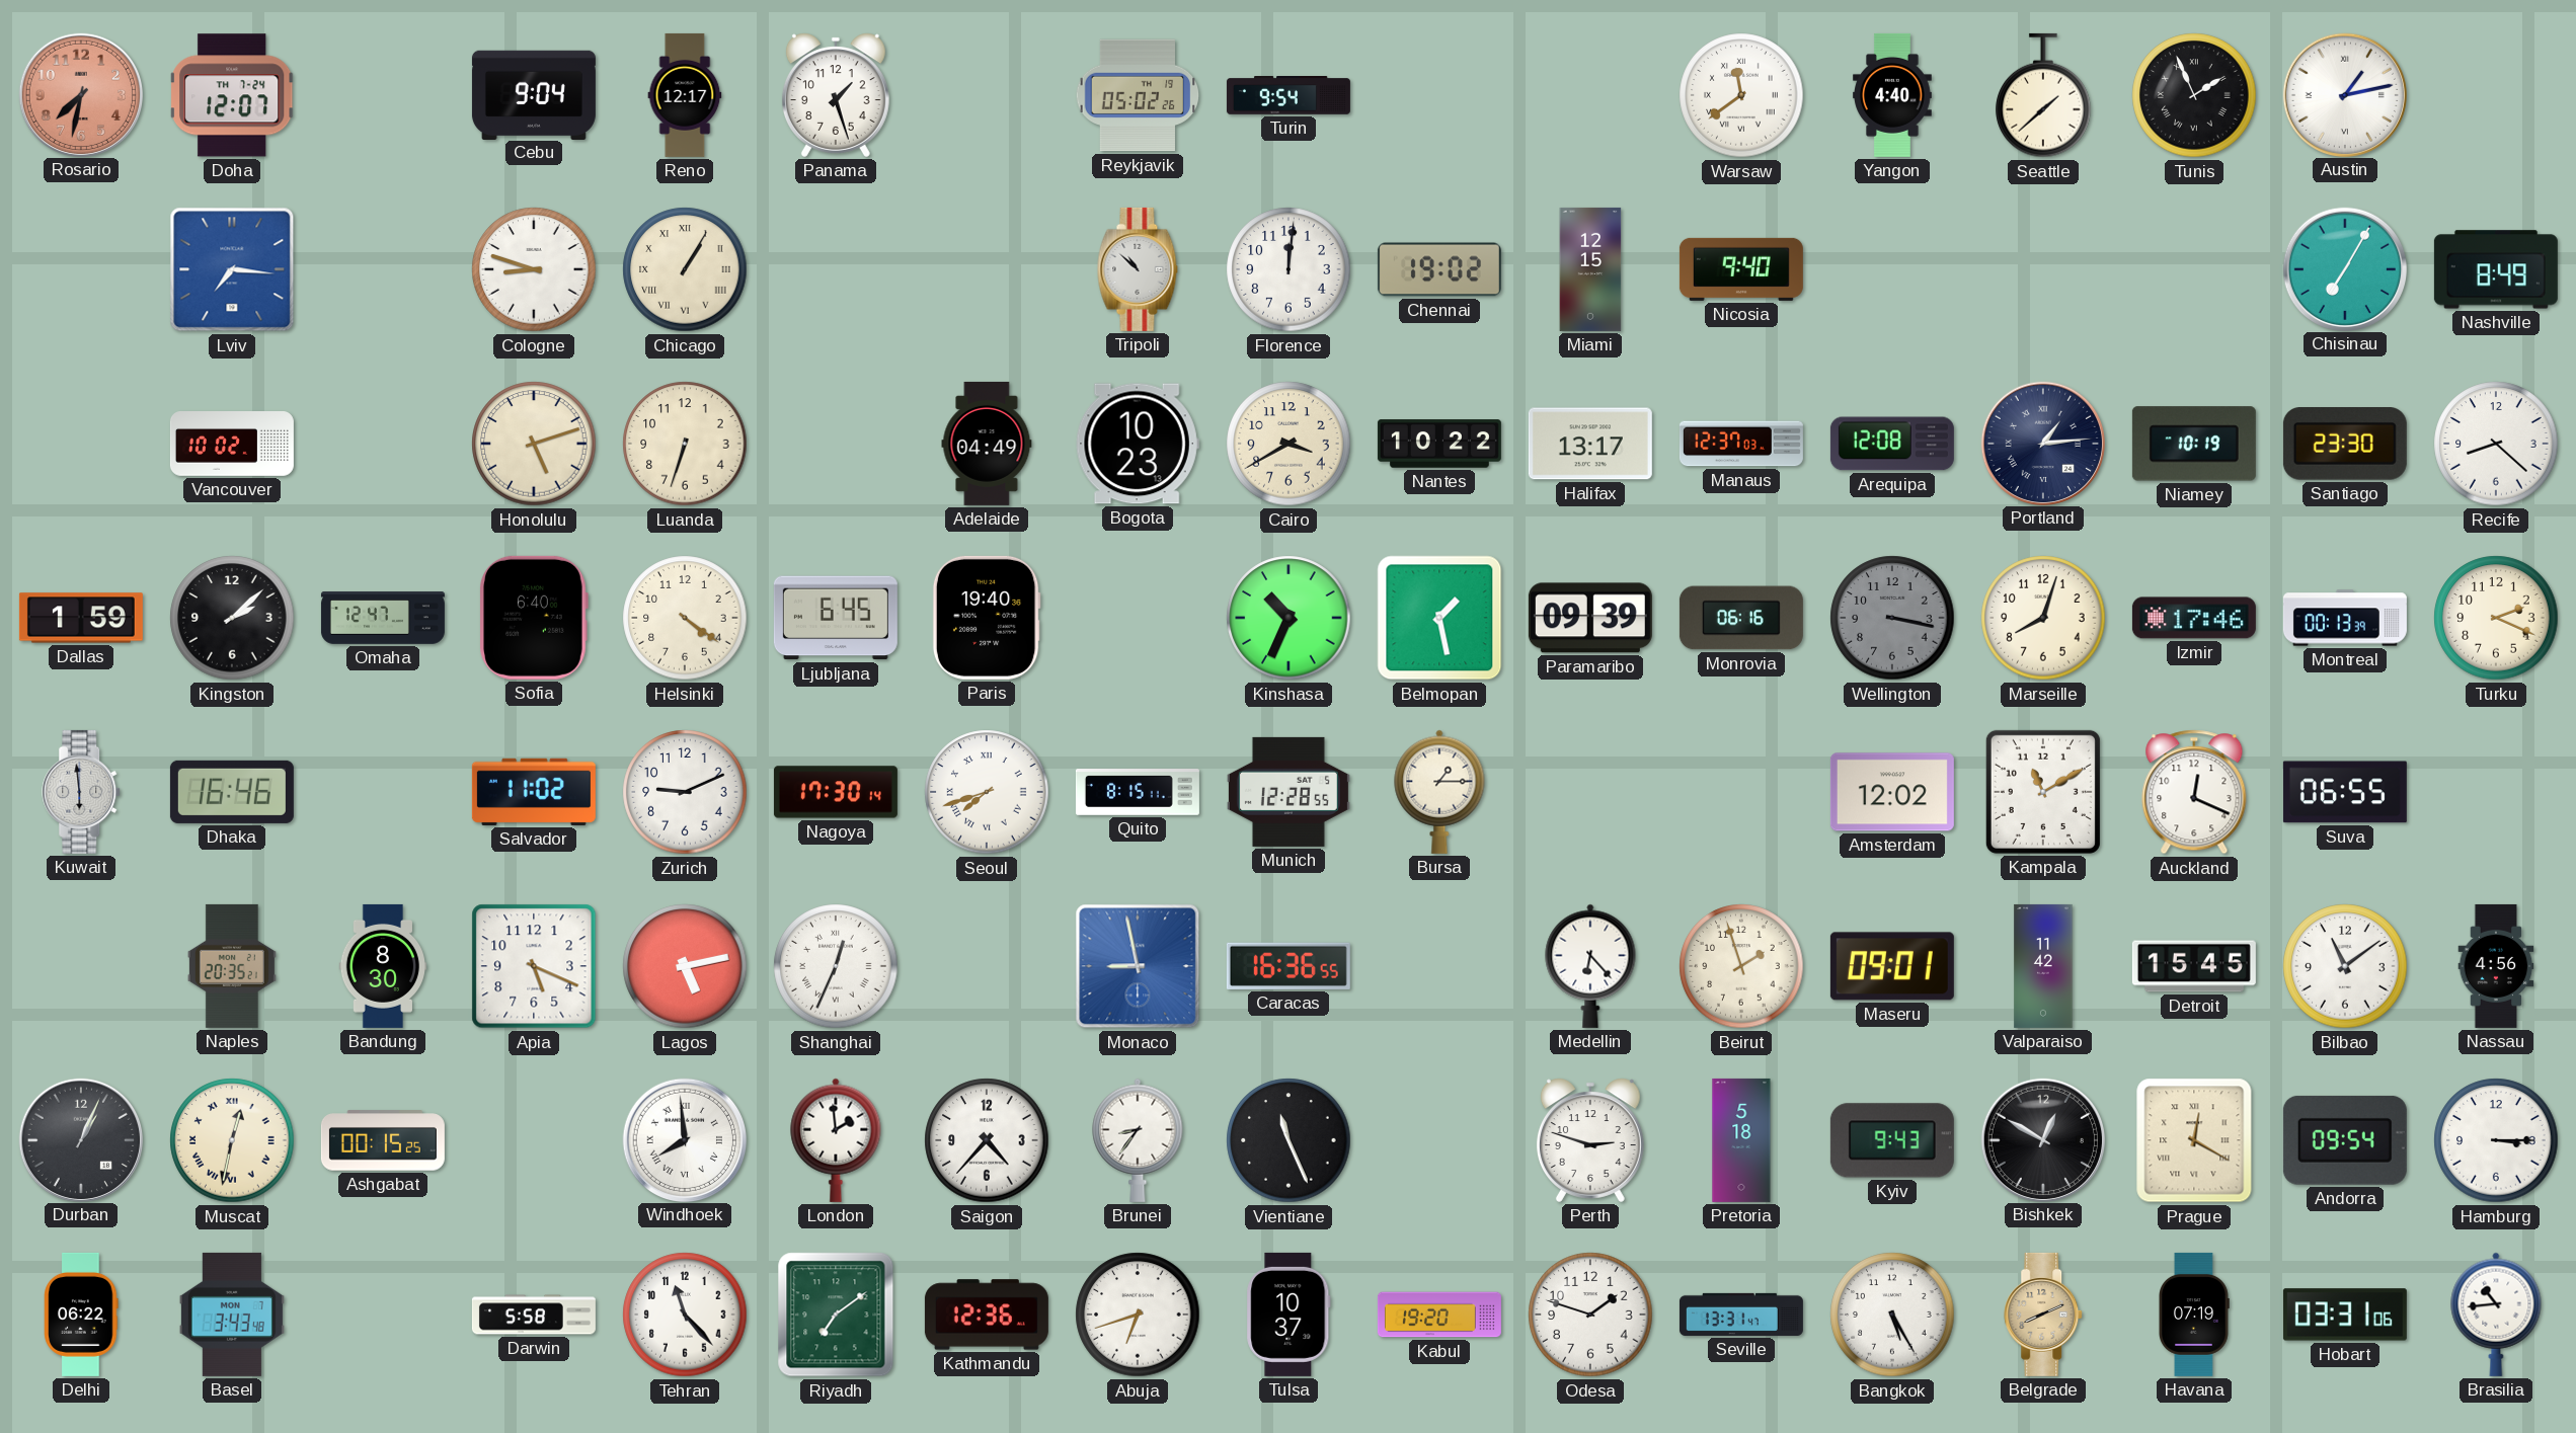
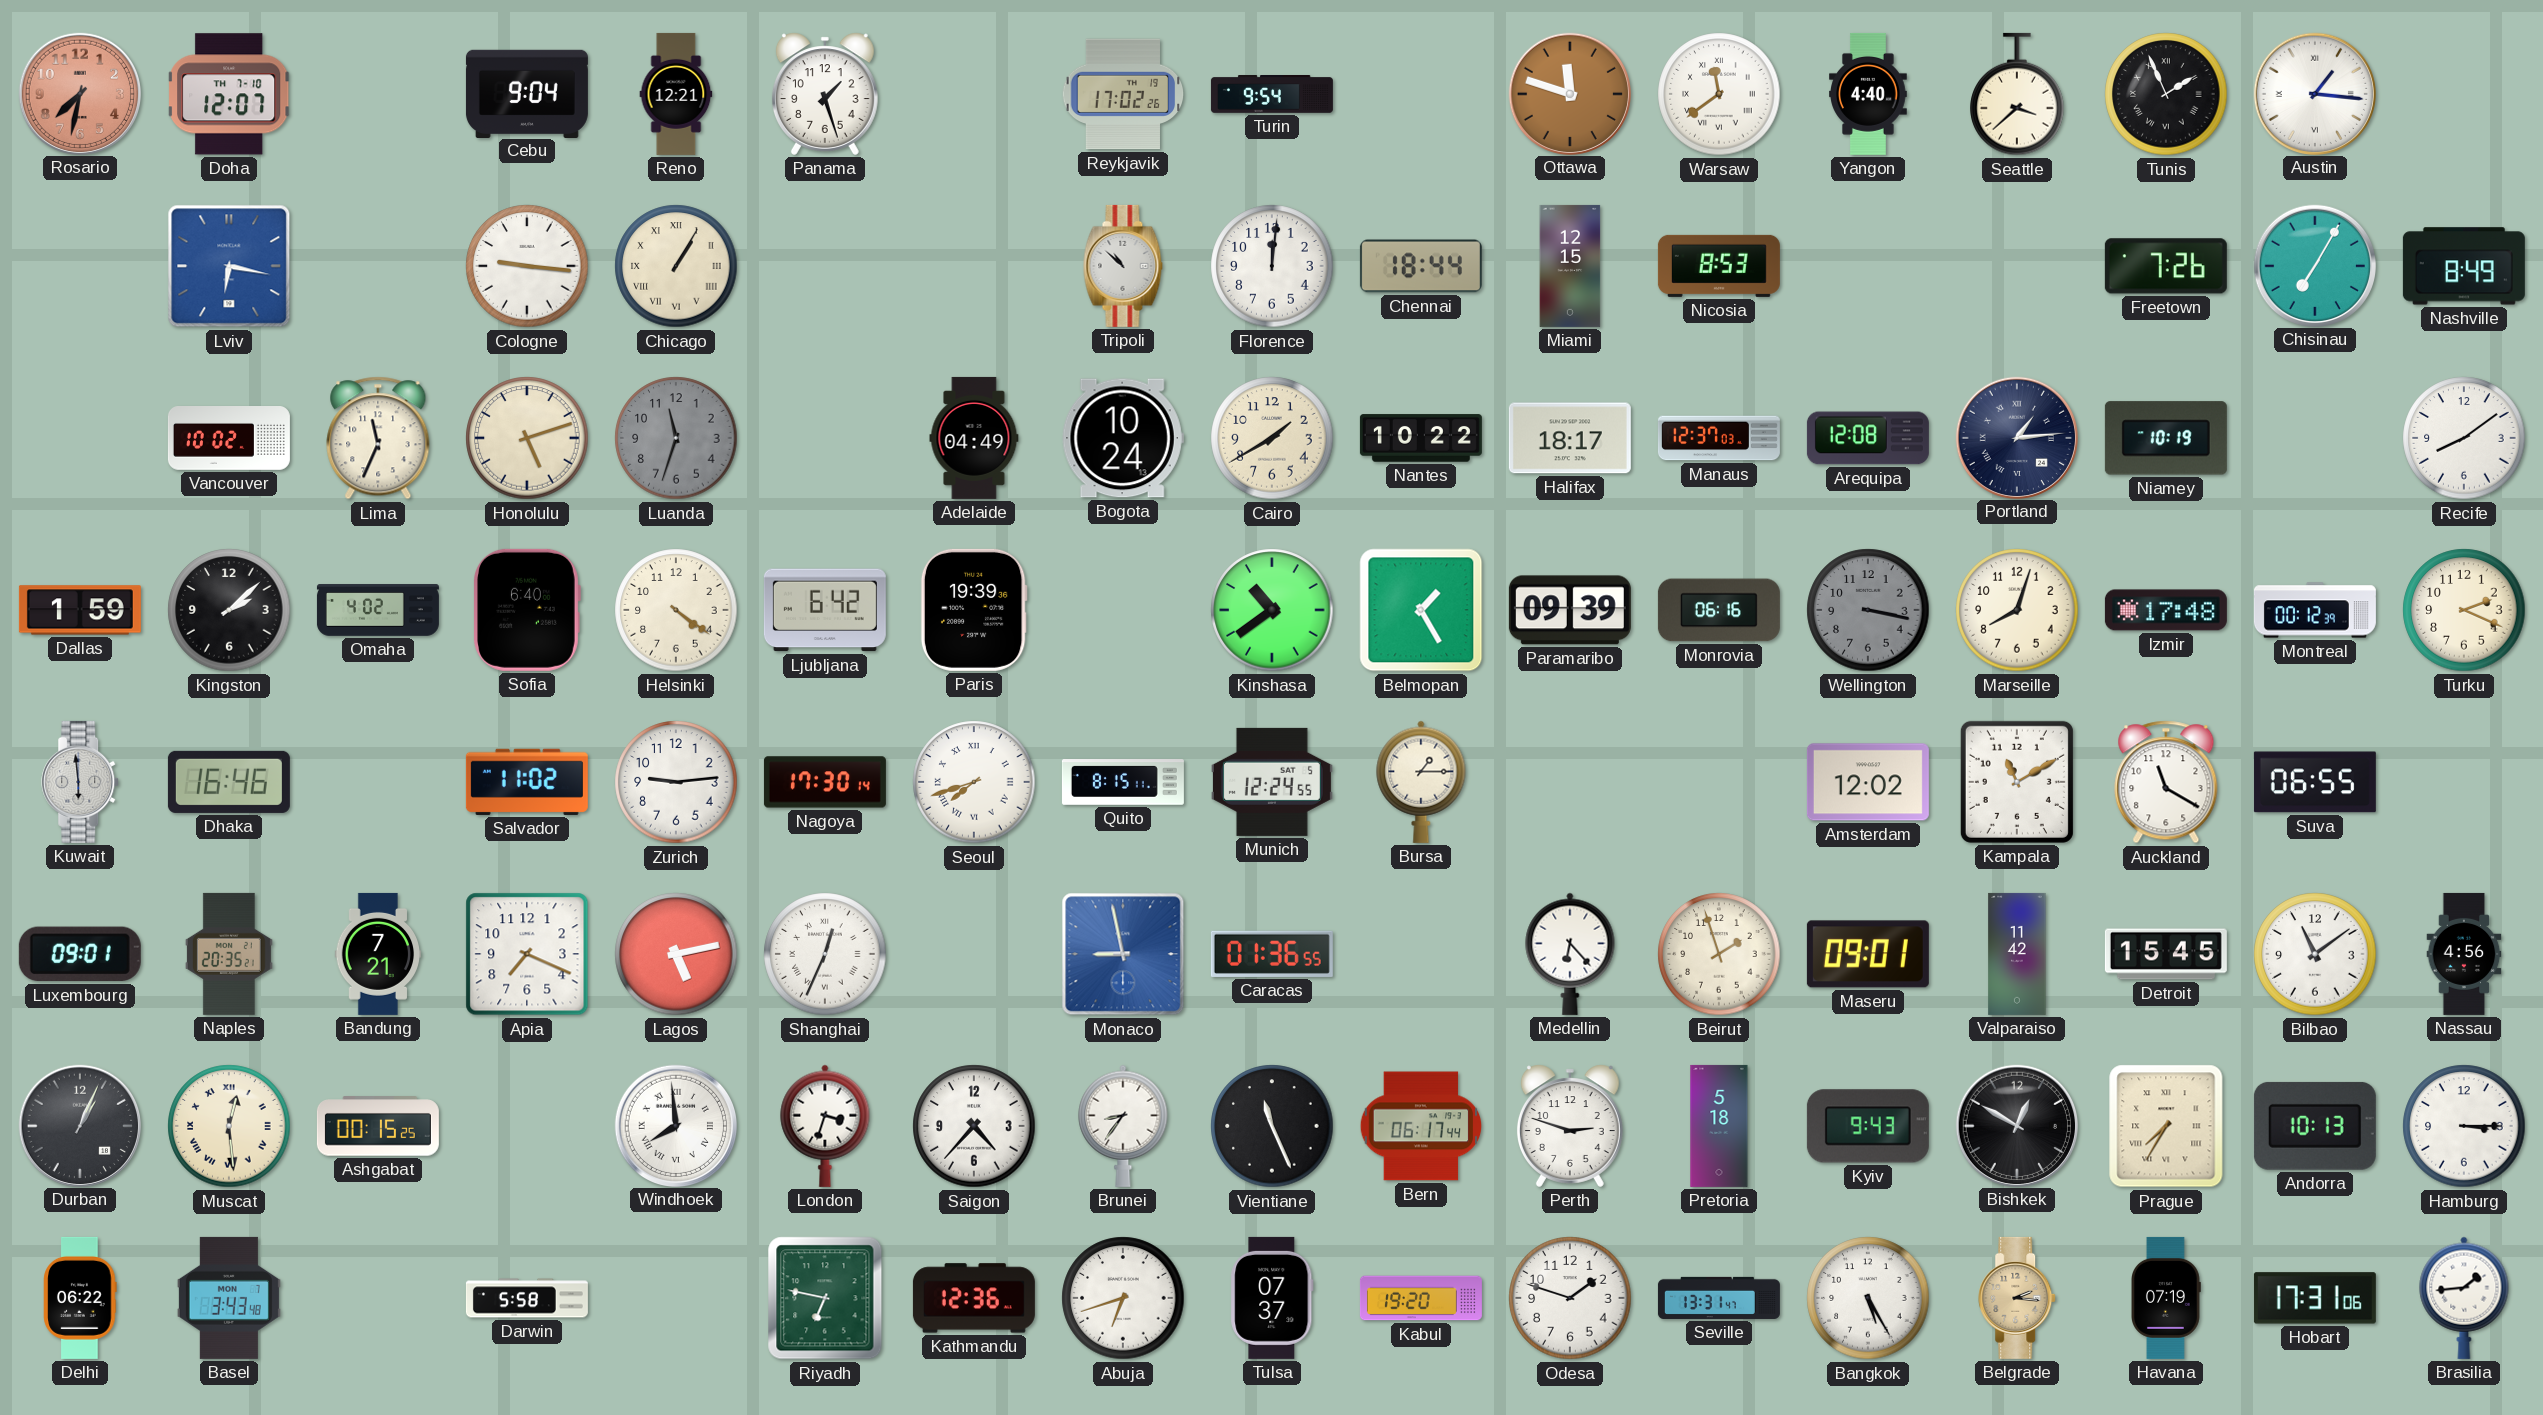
Doha date: TH 7-24 -> TH 7-10
Reno: 12:17 -> 12:21
Reykjavik: 05:02 -> 17:02
Ottawa: none -> 11:48
Seattle: 1:38 -> 3:38
Austin: 1:13 -> 1:16
Lviv: 7:16 -> 6:17
Cologne: 8:48 -> 9:16
Chennai: 19:02 -> 18:44
Nicosia: 9:40 -> 8:53
Freetown: none -> 7:26
Lima: none -> 11:34
Luanda: 6:33 -> 11:33
Luanda dial: cream -> grey
Bogota: 10:23 -> 10:24
Cairo: 3:40 -> 1:40
Halifax: 13:17 -> 18:17
Santiago: 23:30 -> none
Recife: 8:22 -> 8:09
Omaha: 12:47 -> 4:02
Ljubljana: 6:45 -> 6:42
Paris: 19:40 -> 19:39
Kinshasa: 10:34 -> 10:39
Belmopan: 1:28 -> 1:25
Izmir: 17:46 -> 17:48
Montreal: 00:13 -> 00:12
Zurich: 9:11 -> 9:14
Munich: 12:28 -> 12:24
Auckland: 12:19 -> 11:20
Luxembourg: none -> 09:01
Bandung: 8:30 -> 7:21
Apia: 5:19 -> 7:19
Caracas: 16:36 -> 01:36
Muscat: 12:32 -> 12:29
London: 1:59 -> 3:33
Bern: none -> 06:17
Prague: 12:20 -> 7:35
Andorra: 09:54 -> 10:13
Tehran: 11:23 -> none
Riyadh: 7:09 -> 6:47
Tulsa: 10:37 -> 07:37
Belgrade: 8:11 -> 2:16
Hobart: 03:31 -> 17:31
Brasilia: 10:44 -> 1:44
